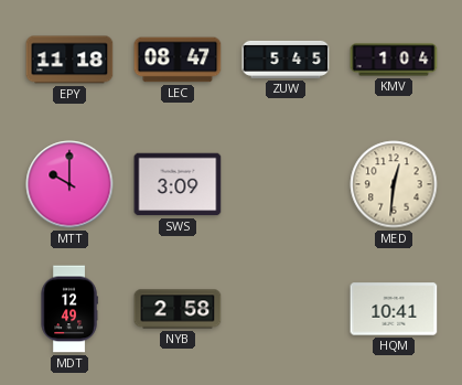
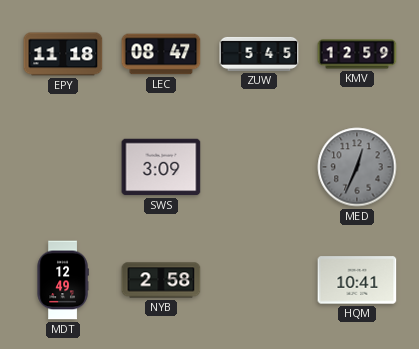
KMV: 1:04 -> 12:59
MTT: 10:00 -> none
MED: 12:31 -> 12:34
MED dial: cream -> grey
